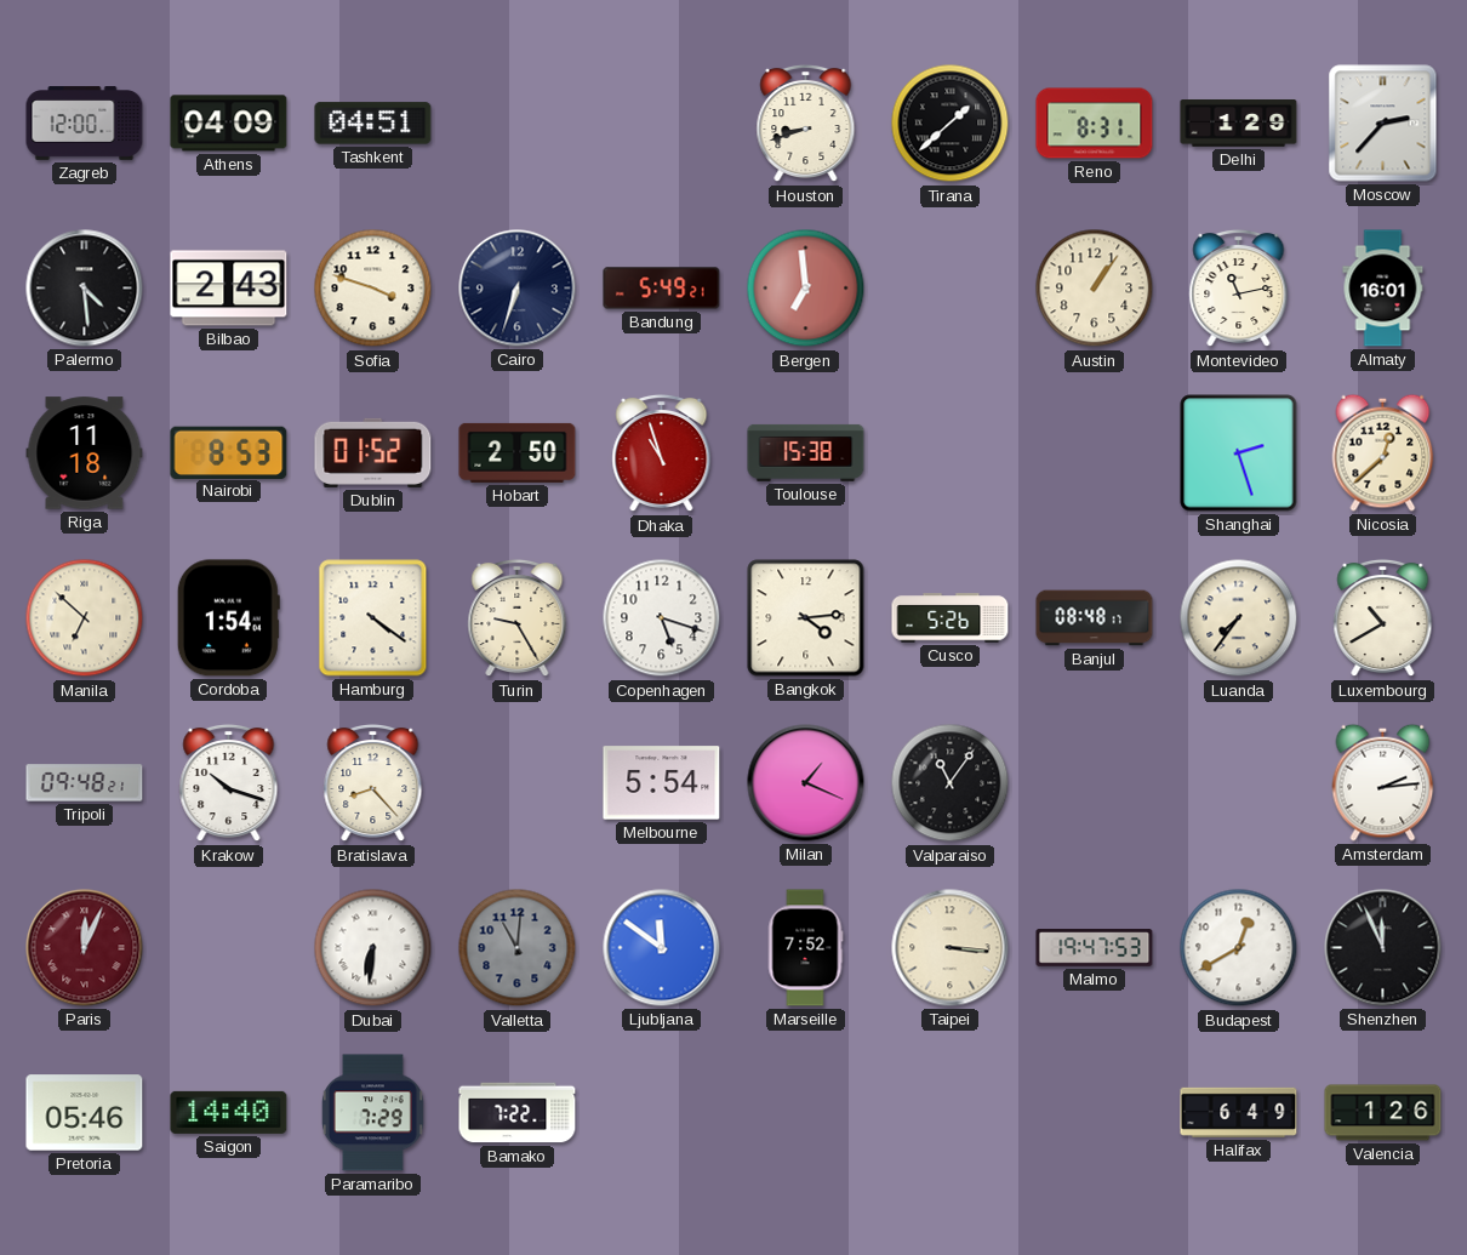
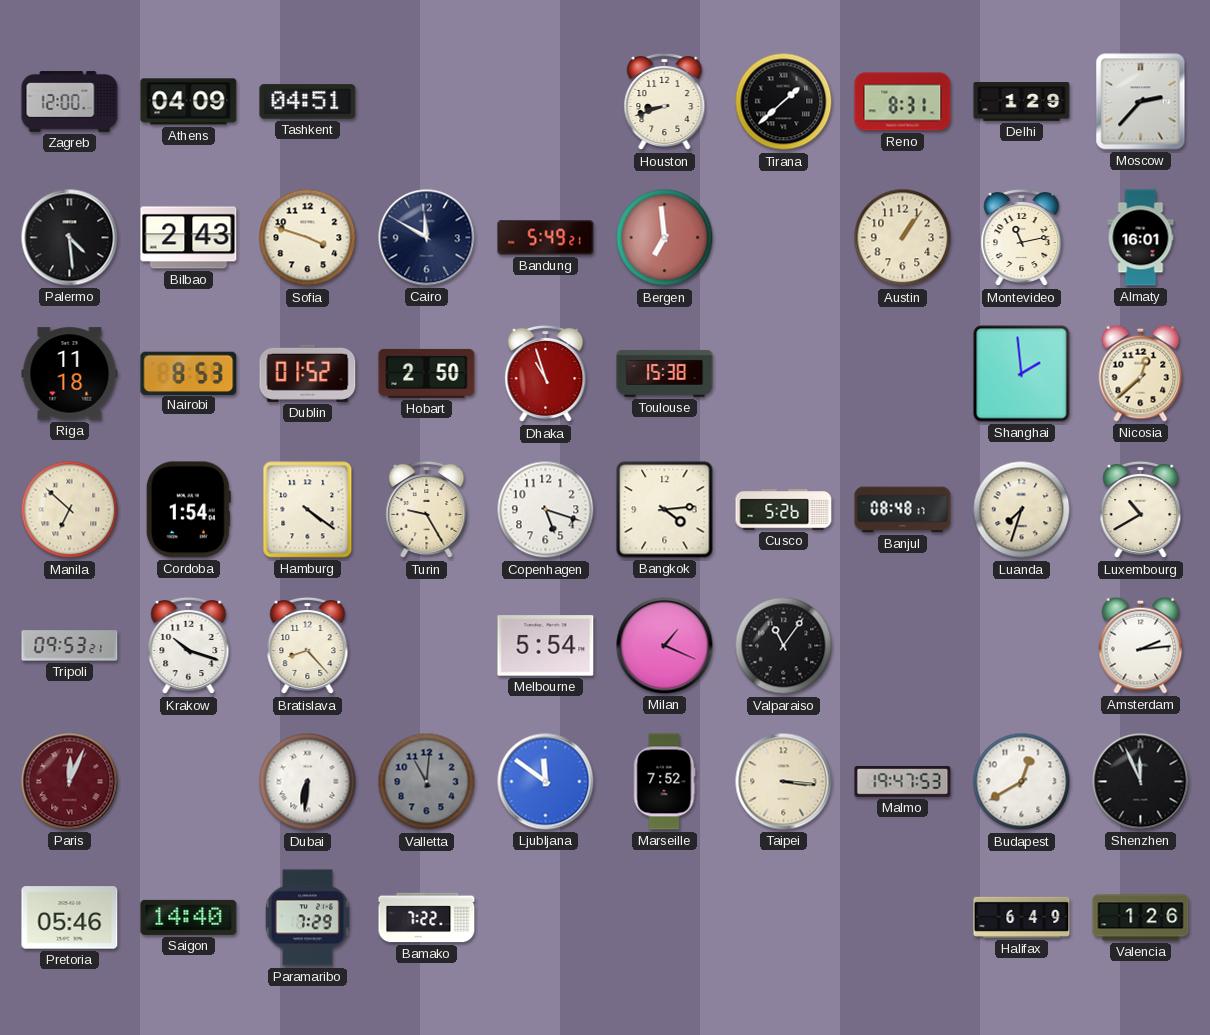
Cairo: 6:33 -> 11:50
Shanghai: 2:27 -> 1:59
Luanda: 7:36 -> 7:33
Tripoli: 09:48 -> 09:53
